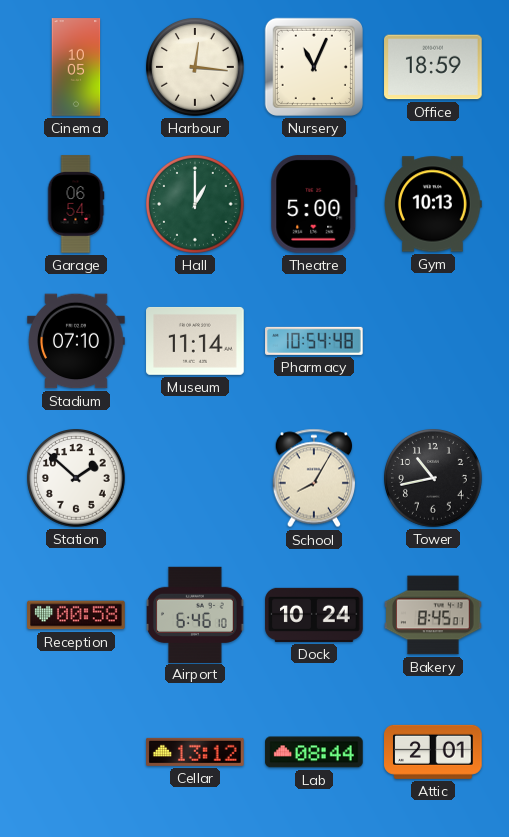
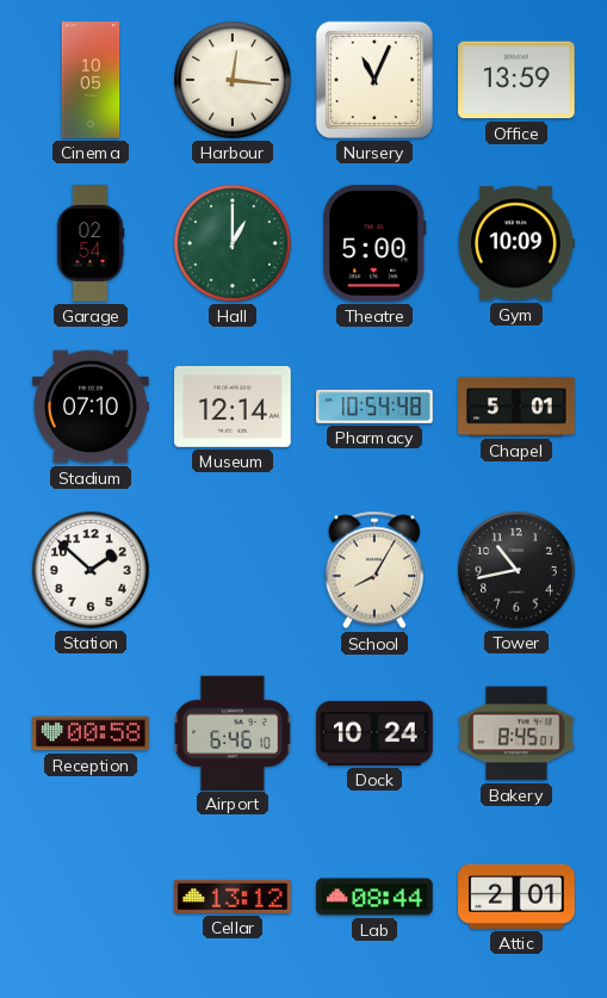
Office: 18:59 -> 13:59
Garage: 06:54 -> 02:54
Gym: 10:13 -> 10:09
Museum: 11:14 -> 12:14
Chapel: none -> 5:01
